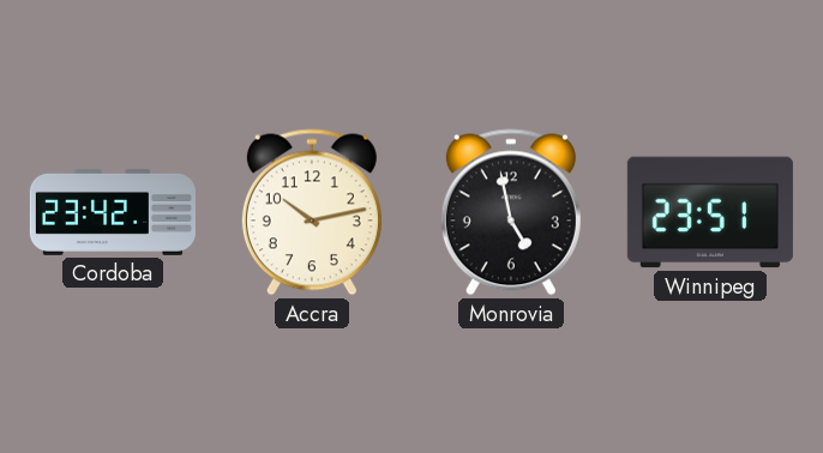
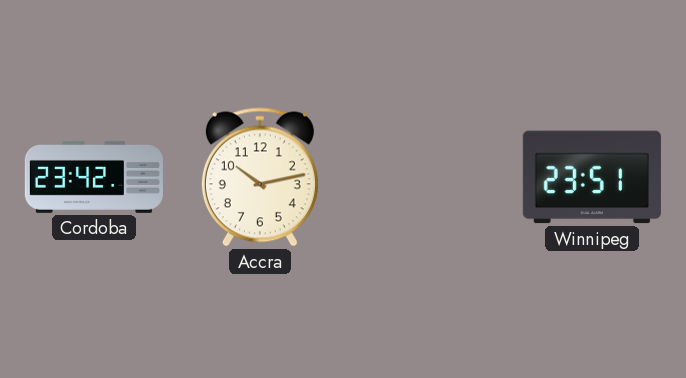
Monrovia: 4:58 -> none
